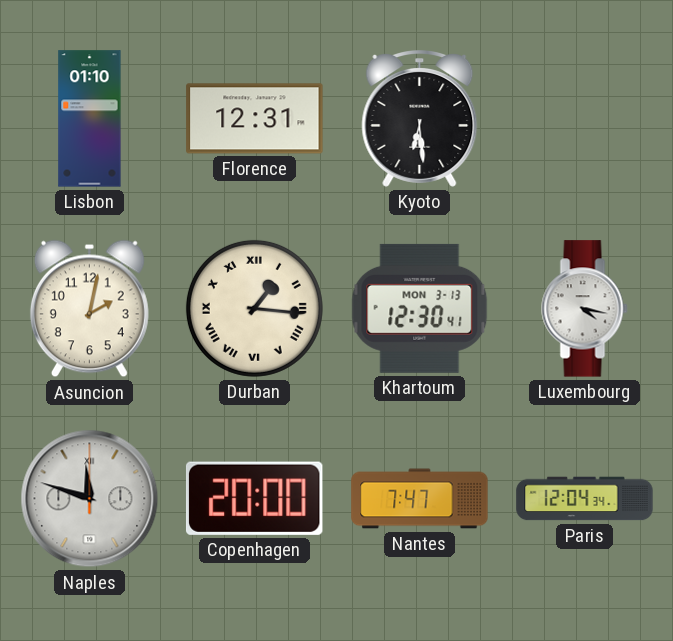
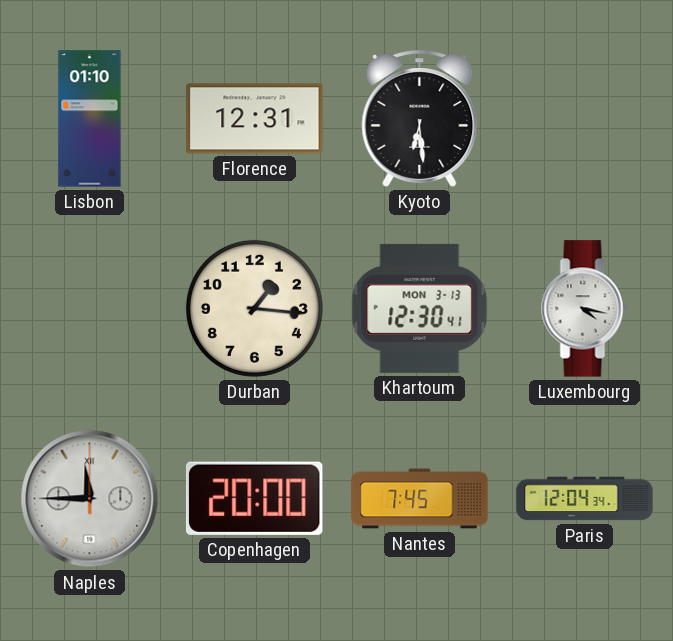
Asuncion: 2:02 -> none
Durban numerals: Roman -> Arabic
Naples: 11:48 -> 11:45
Nantes: 7:47 -> 7:45
